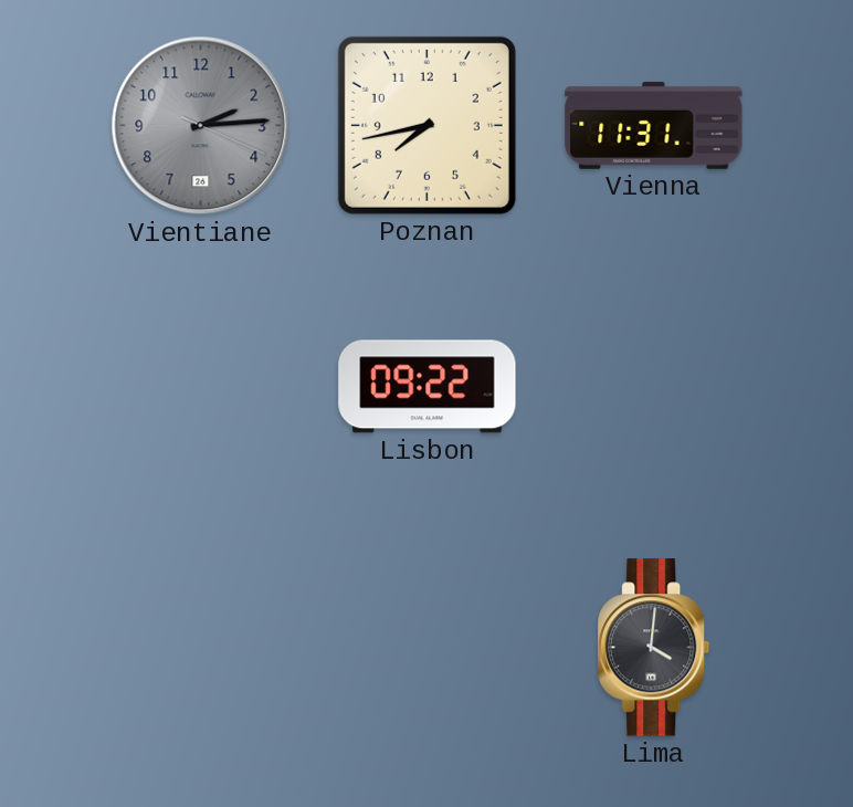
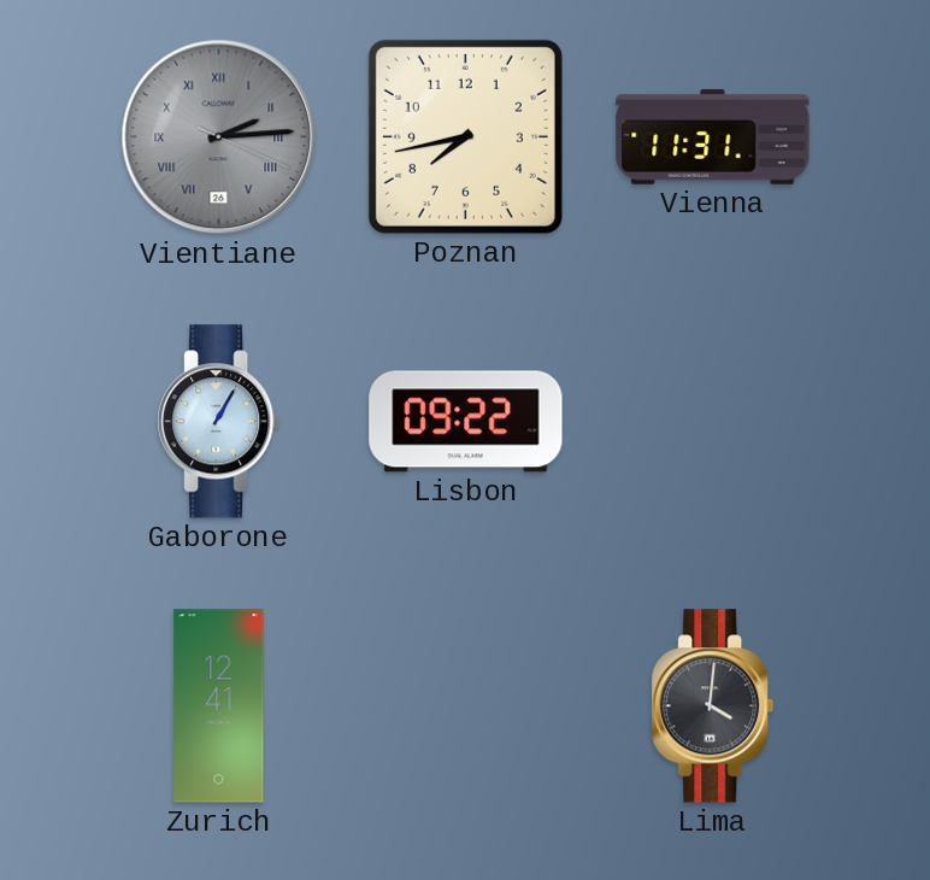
Vientiane numerals: Arabic -> Roman
Gaborone: none -> 1:05
Zurich: none -> 12:41
